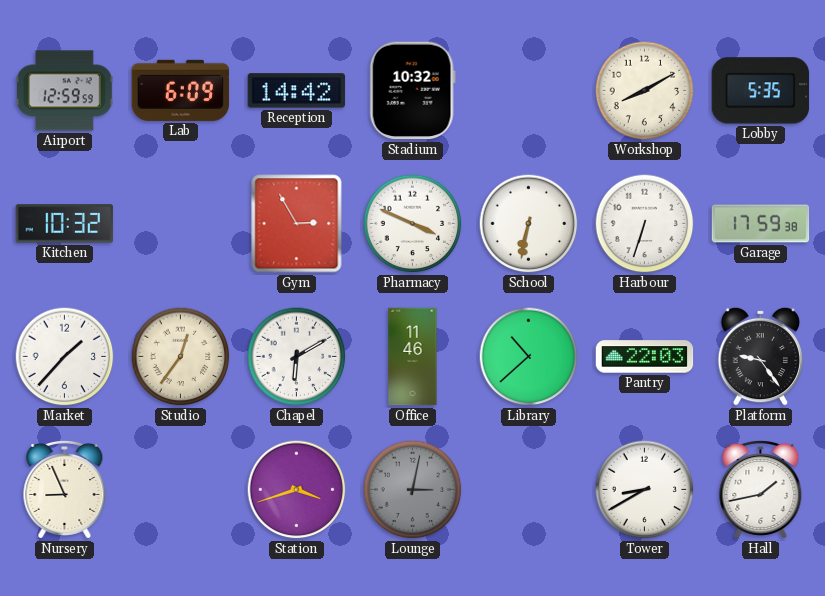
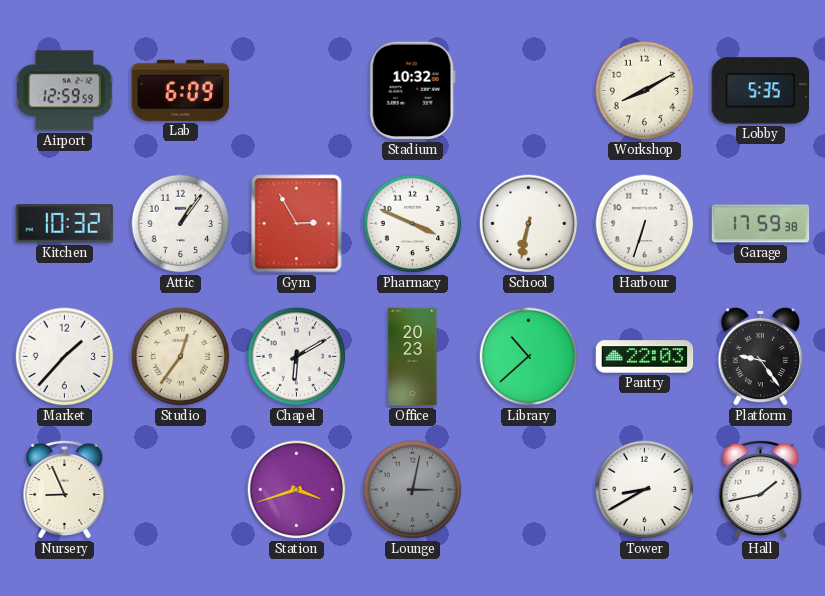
Reception: 14:42 -> none
Attic: none -> 1:06
Office: 11:46 -> 20:23
